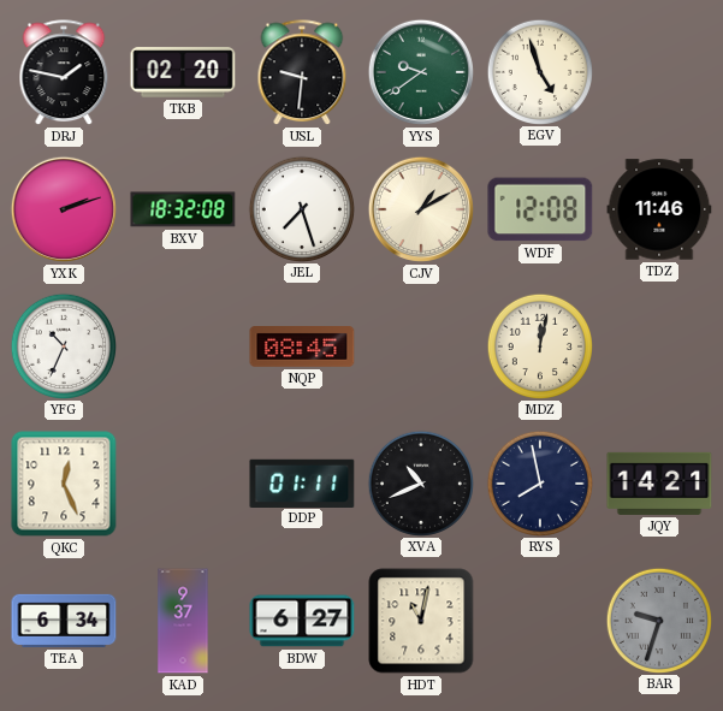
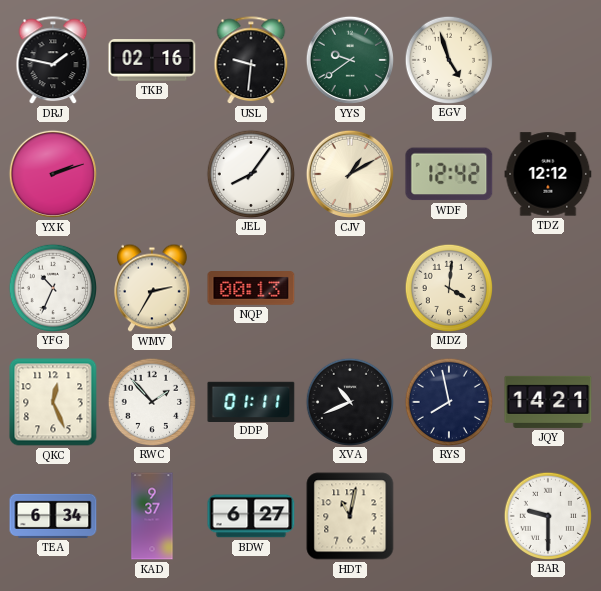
TKB: 02:20 -> 02:16
BXV: 18:32 -> none
JEL: 7:27 -> 8:06
WDF: 12:08 -> 12:42
TDZ: 11:46 -> 12:12
WMV: none -> 2:35
NQP: 08:45 -> 00:13
MDZ: 12:02 -> 4:01
RWC: none -> 1:53
BAR: 9:33 -> 9:30
BAR dial: grey -> white
